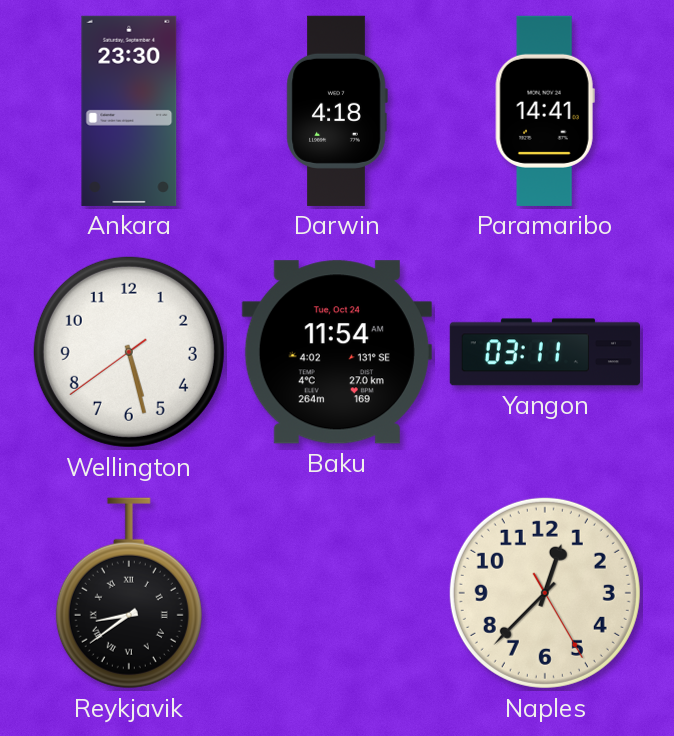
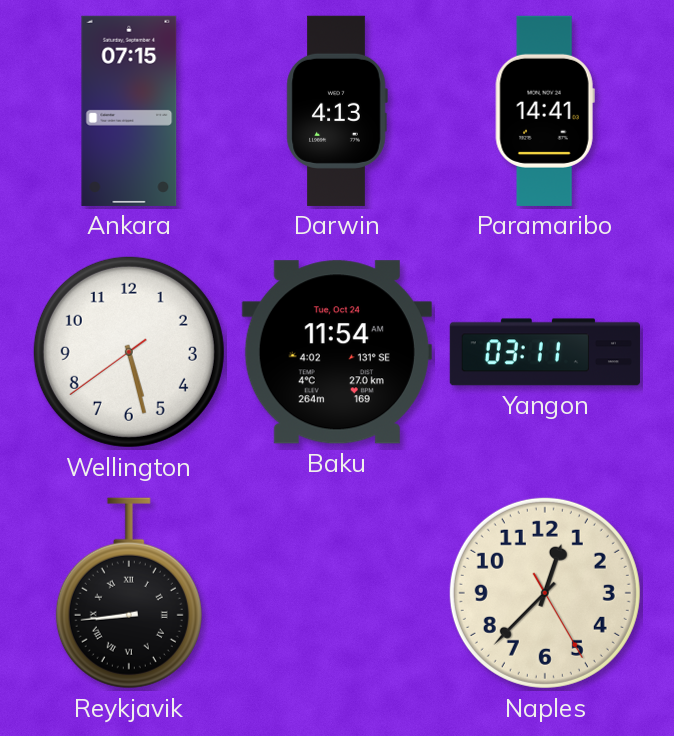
Ankara: 23:30 -> 07:15
Darwin: 4:18 -> 4:13
Reykjavik: 8:39 -> 8:44
